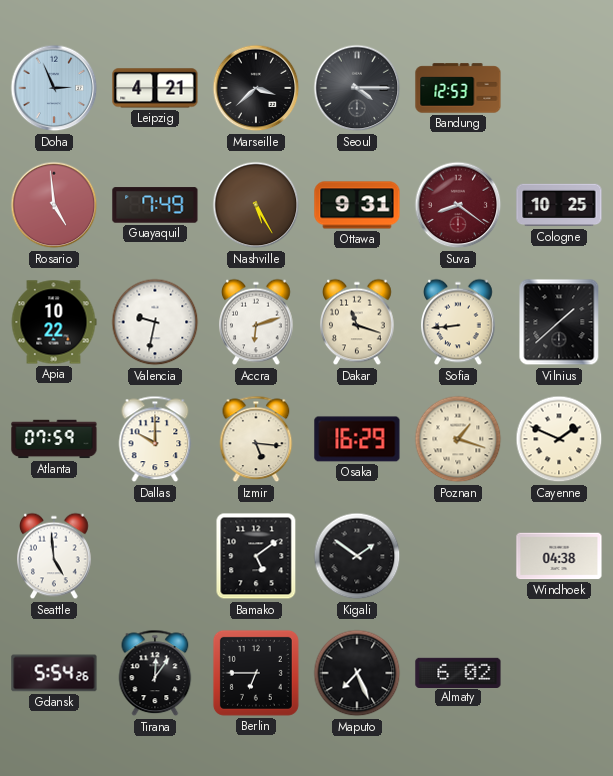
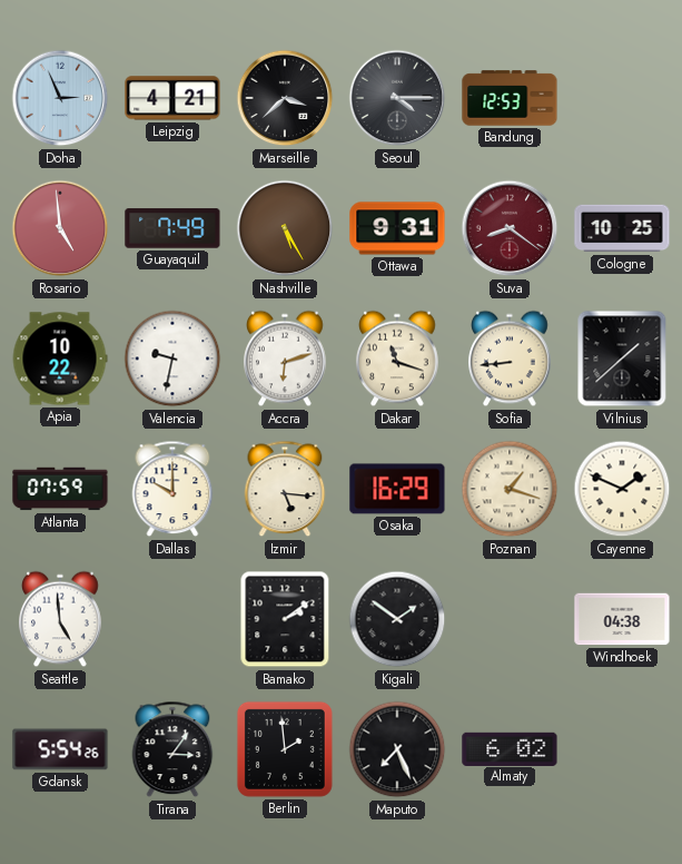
Bamako: 5:09 -> 2:09
Tirana: 12:06 -> 3:06
Berlin: 6:45 -> 1:59
